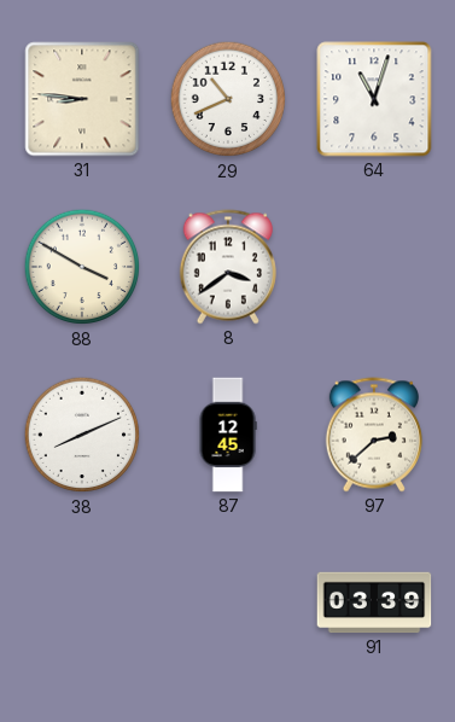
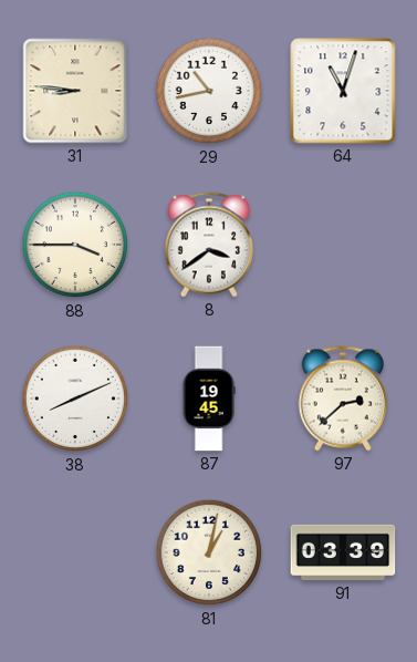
29: 10:41 -> 10:43
88: 3:50 -> 3:45
87: 12:45 -> 19:45
81: none -> 1:02
